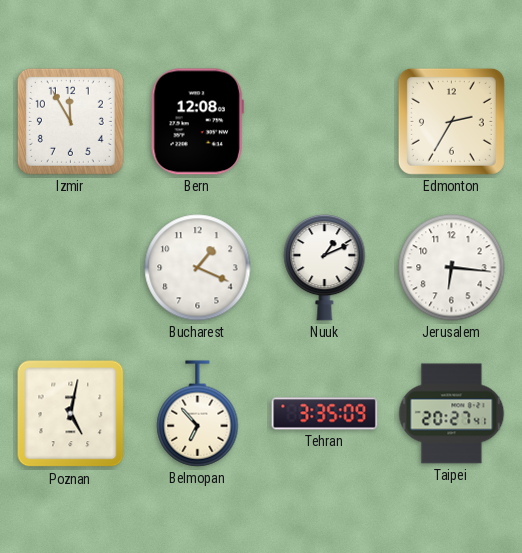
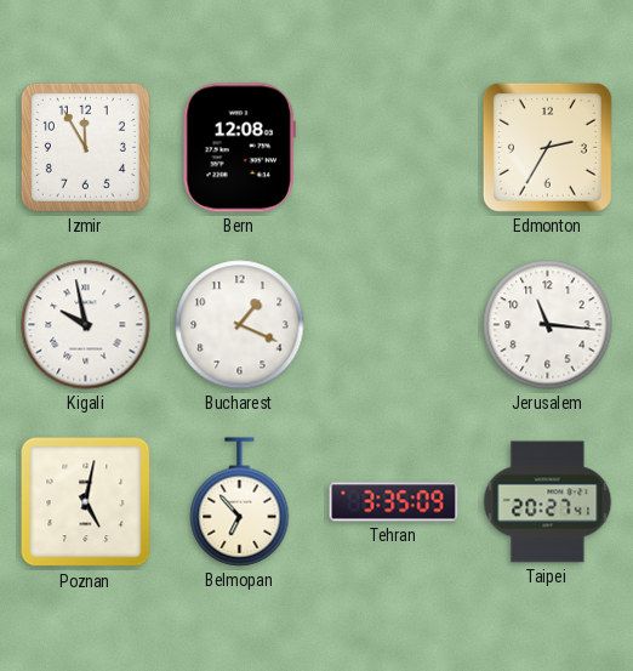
Kigali: none -> 9:58
Nuuk: 1:11 -> none
Jerusalem: 6:16 -> 11:16
